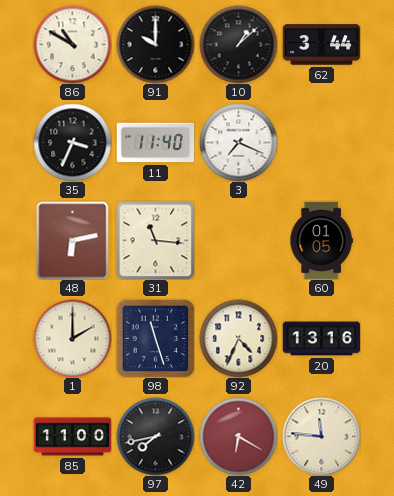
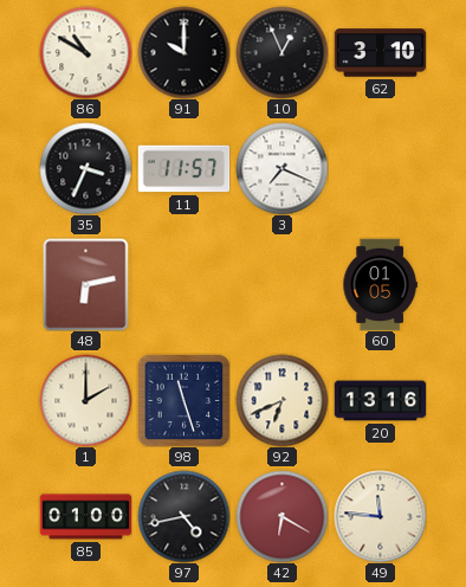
10: 1:08 -> 12:56
62: 3:44 -> 3:10
11: 11:40 -> 11:57
31: 11:16 -> none
92: 4:34 -> 6:41
85: 11:00 -> 01:00
97: 7:43 -> 4:43
